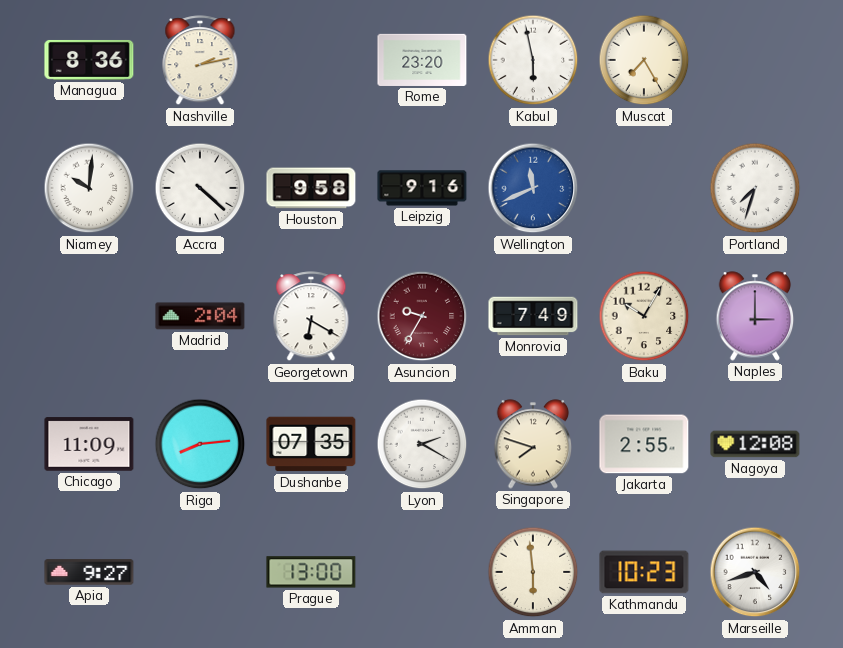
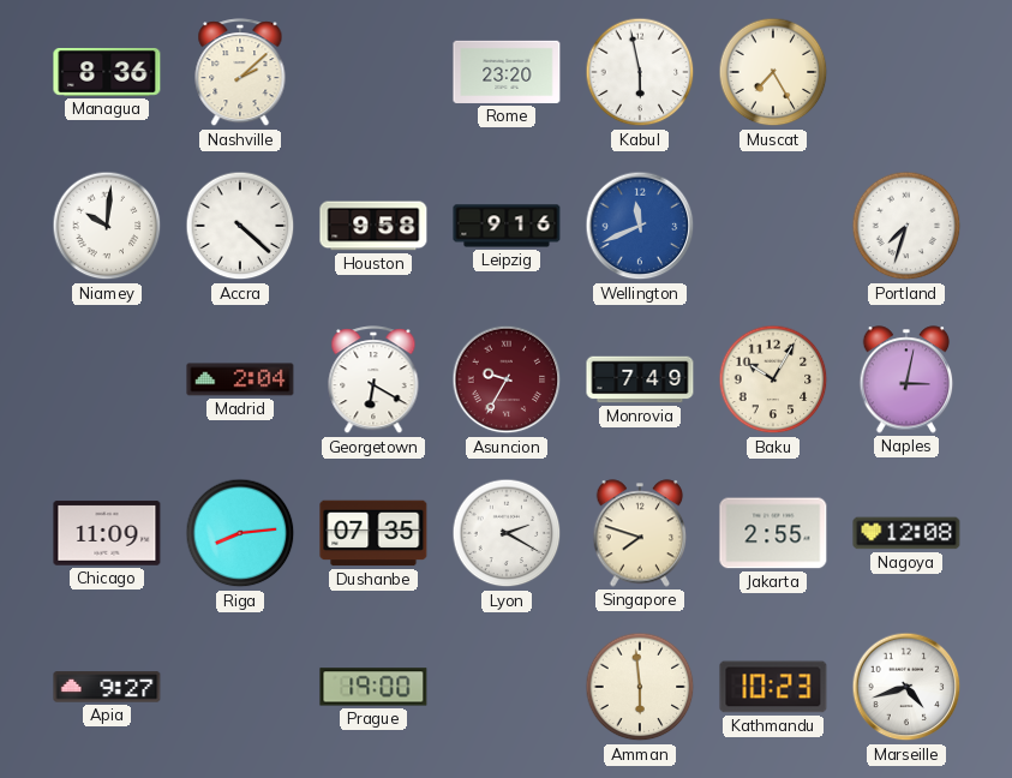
Nashville: 2:13 -> 2:08
Naples: 3:00 -> 3:02
Prague: 13:00 -> 19:00
